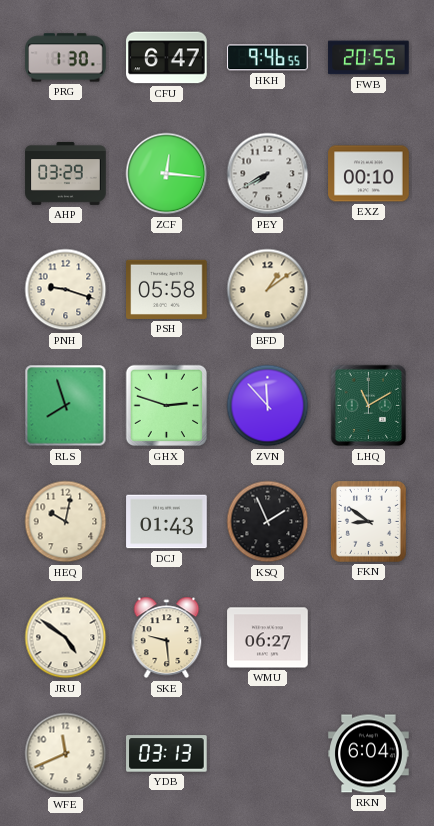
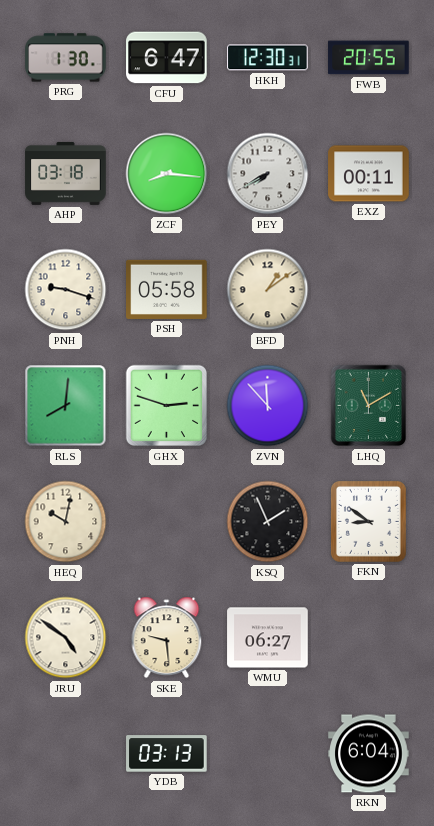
HKH: 9:46 -> 12:30
AHP: 03:29 -> 03:18
ZCF: 12:16 -> 8:16
EXZ: 00:10 -> 00:11
RLS: 7:57 -> 8:01
DCJ: 01:43 -> none
WFE: 11:41 -> none
